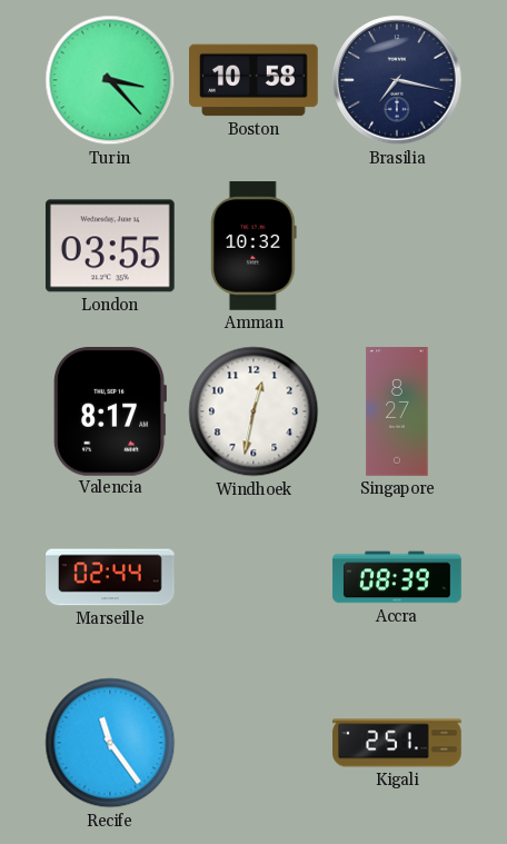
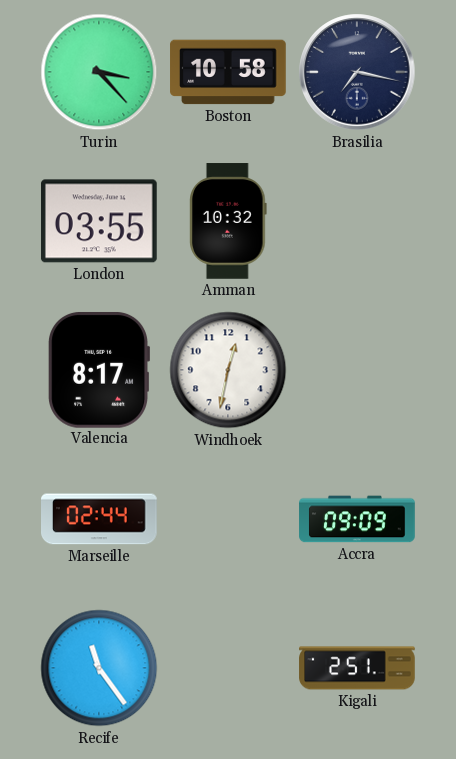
Singapore: 8:27 -> none
Accra: 08:39 -> 09:09
